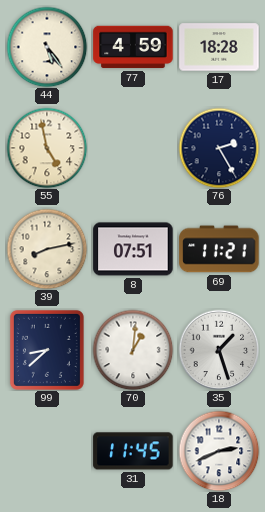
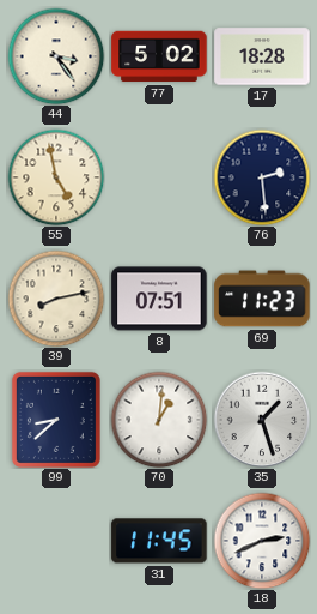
44: 5:24 -> 3:24
77: 4:59 -> 5:02
76: 2:25 -> 2:29
69: 11:21 -> 11:23
